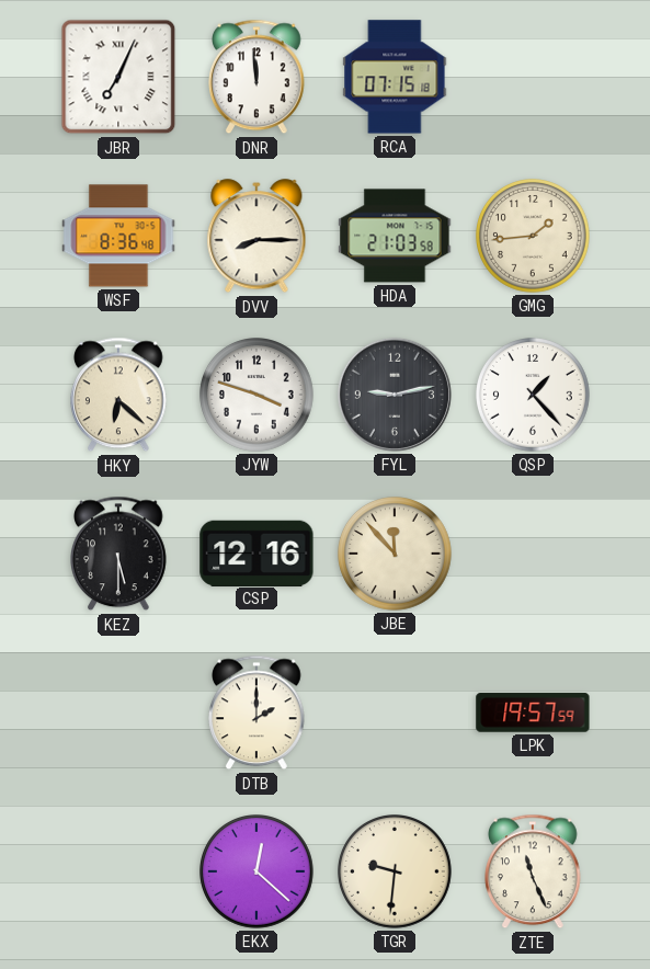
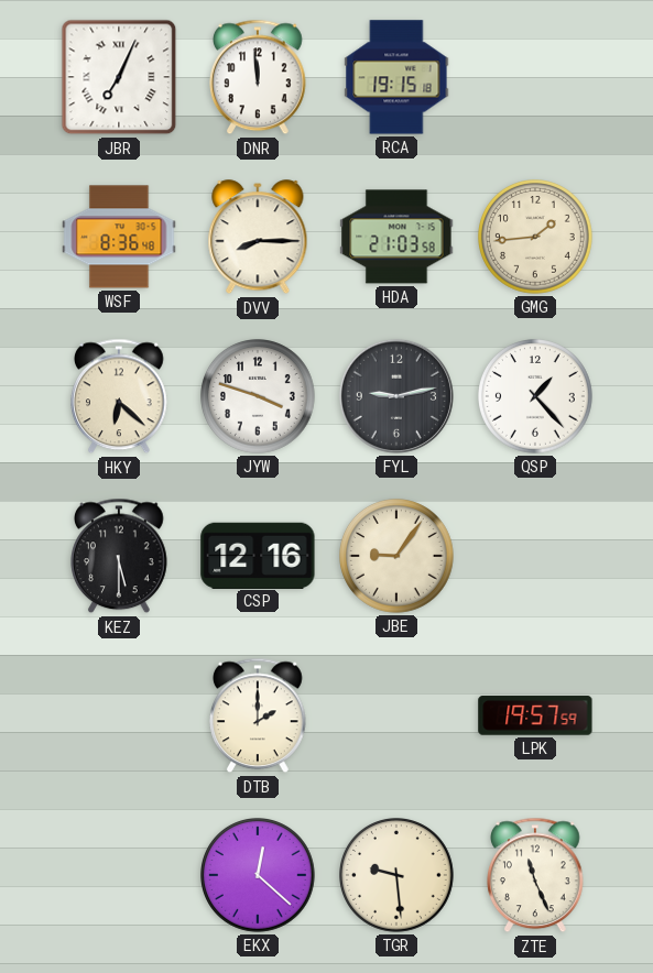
RCA: 07:15 -> 19:15
JBE: 11:53 -> 9:06
TGR: 9:31 -> 9:29
